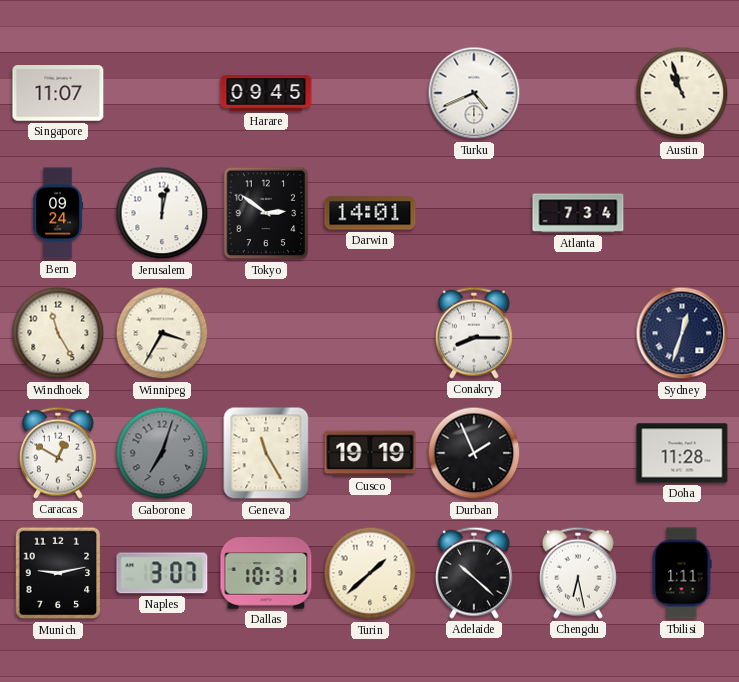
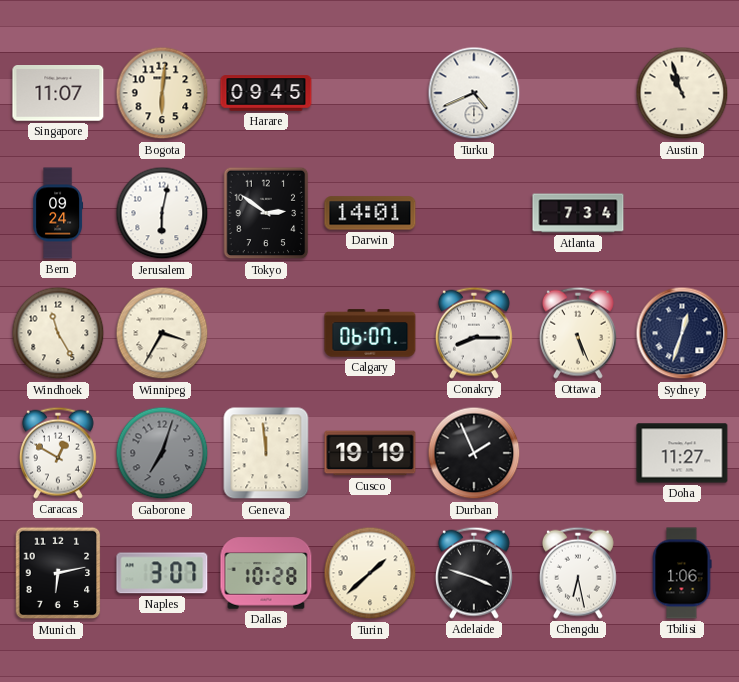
Bogota: none -> 6:01
Jerusalem: 12:02 -> 6:02
Calgary: none -> 06:07
Ottawa: none -> 5:26
Geneva: 11:25 -> 11:59
Doha: 11:28 -> 11:27
Munich: 9:13 -> 6:13
Dallas: 10:31 -> 10:28
Adelaide: 10:22 -> 3:48
Tbilisi: 1:11 -> 1:06
